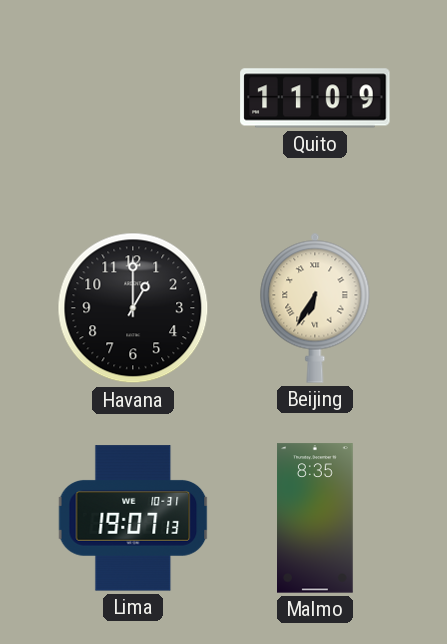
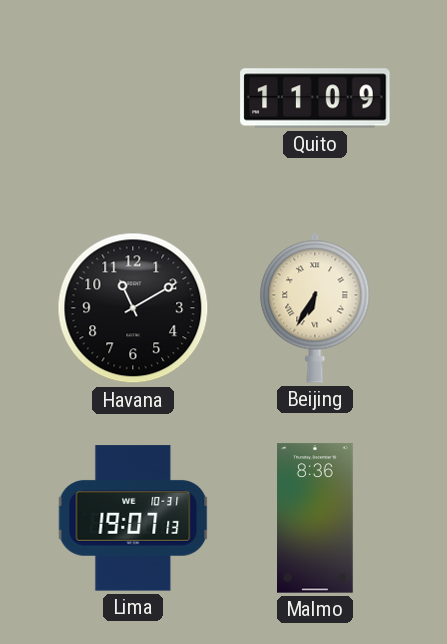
Havana: 1:00 -> 11:10
Malmo: 8:35 -> 8:36
